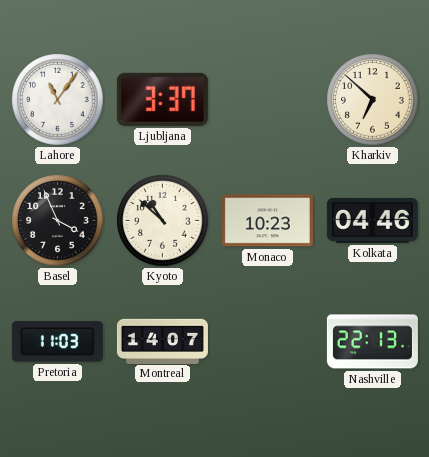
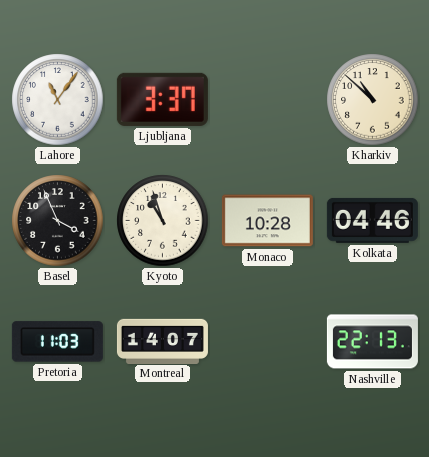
Kharkiv: 6:52 -> 10:52
Kyoto: 10:52 -> 10:57
Monaco: 10:23 -> 10:28
